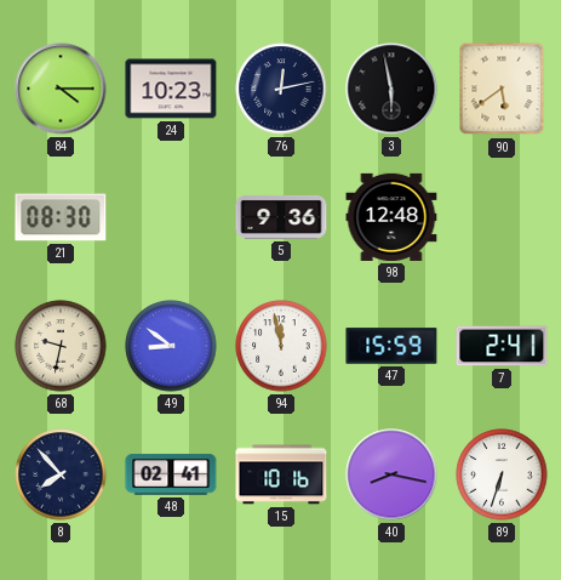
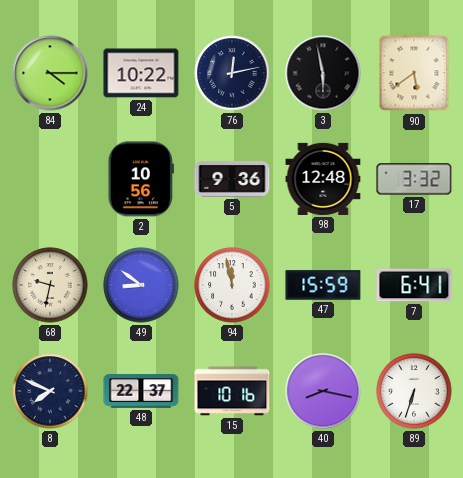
24: 10:23 -> 10:22
21: 08:30 -> none
2: none -> 10:56
17: none -> 3:32
7: 2:41 -> 6:41
8: 7:53 -> 7:49
48: 02:41 -> 22:37
